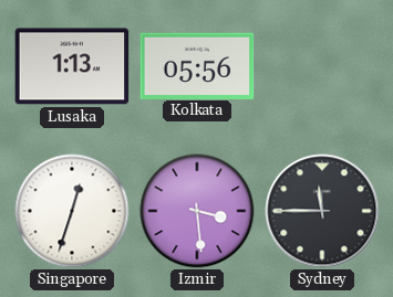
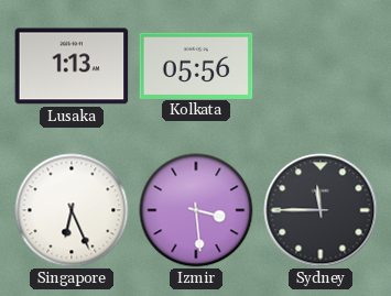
Singapore: 12:33 -> 6:26
